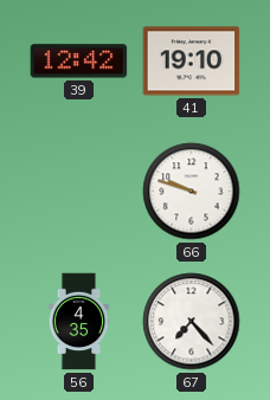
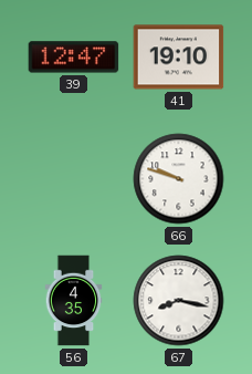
39: 12:42 -> 12:47
67: 7:23 -> 8:17
